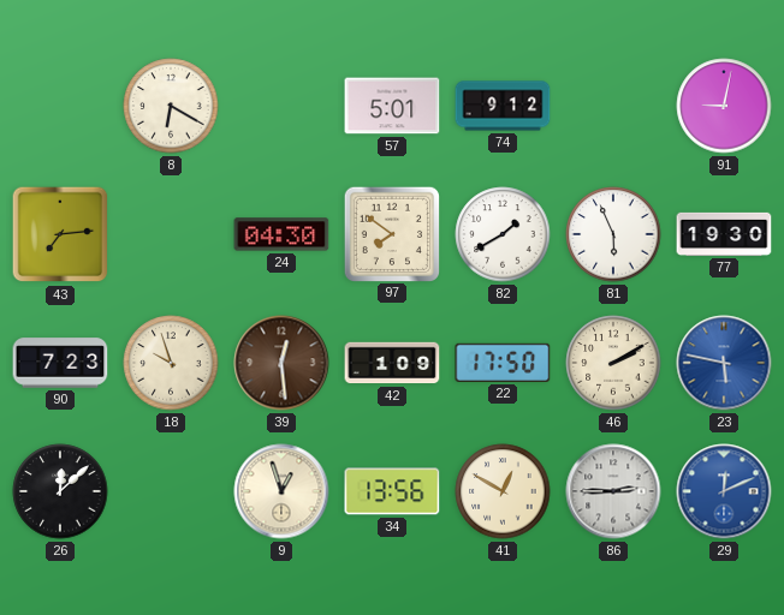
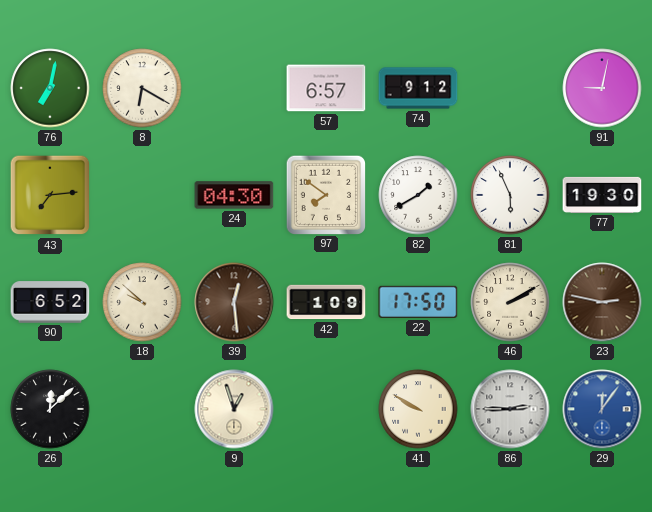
76: none -> 7:02
57: 5:01 -> 6:57
90: 7:23 -> 6:52
18: 9:57 -> 9:52
23: 5:47 -> 2:47
23 dial: blue -> brown
34: 13:56 -> none
41: 12:50 -> 9:50
29: 12:11 -> 12:06
